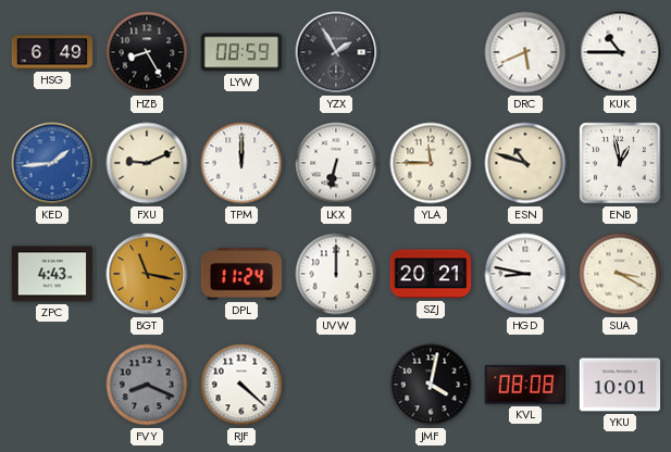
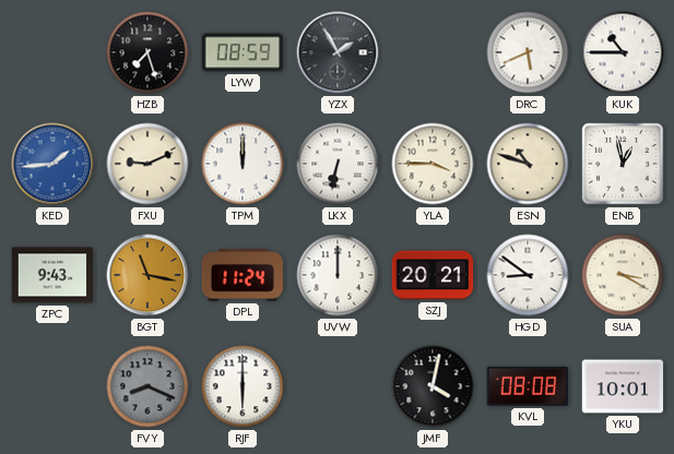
HSG: 6:49 -> none
HZB: 8:25 -> 7:27
YLA: 11:45 -> 3:45
ZPC: 4:43 -> 9:43
HGD: 8:47 -> 8:51
RJF: 4:22 -> 6:00
